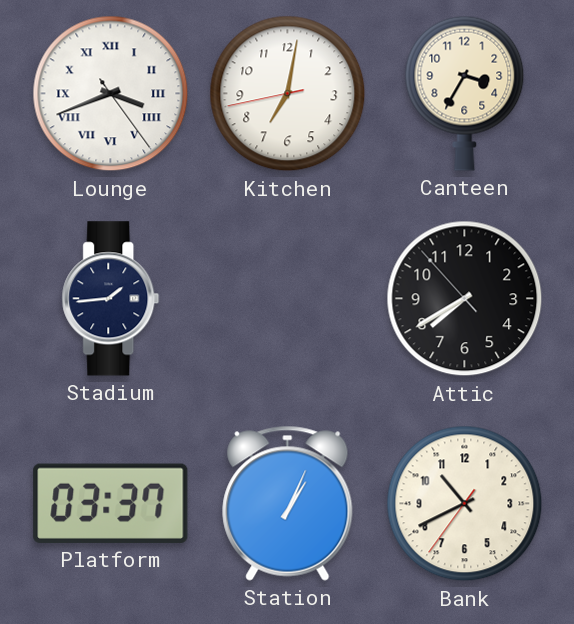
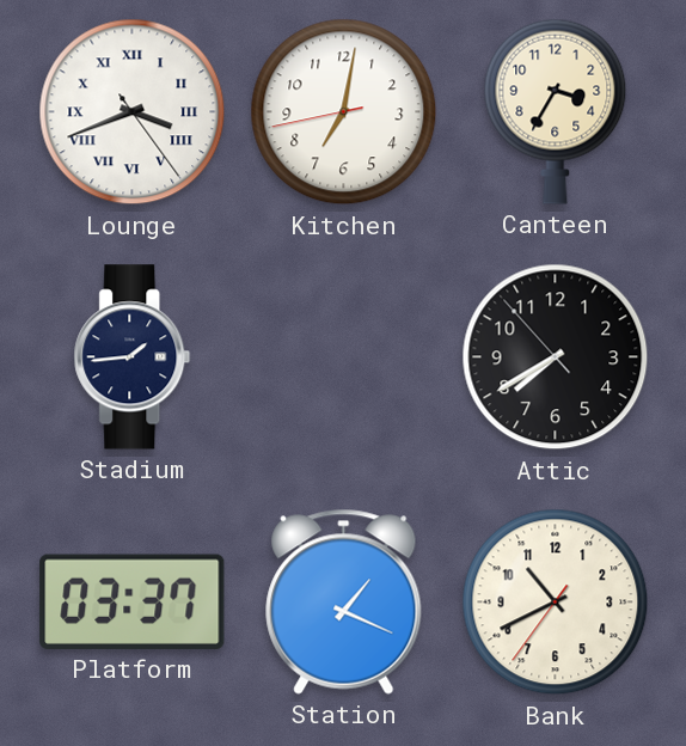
Station: 1:04 -> 1:19
